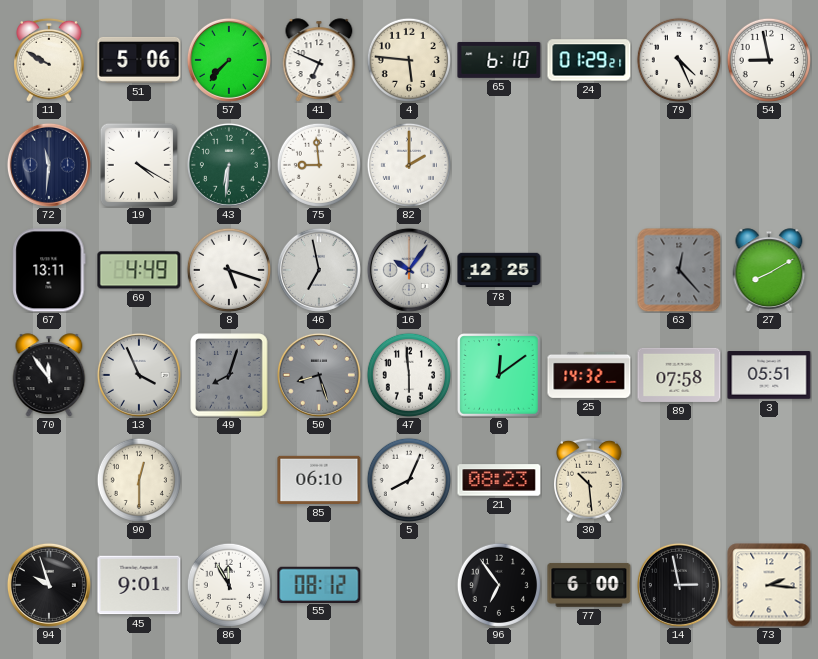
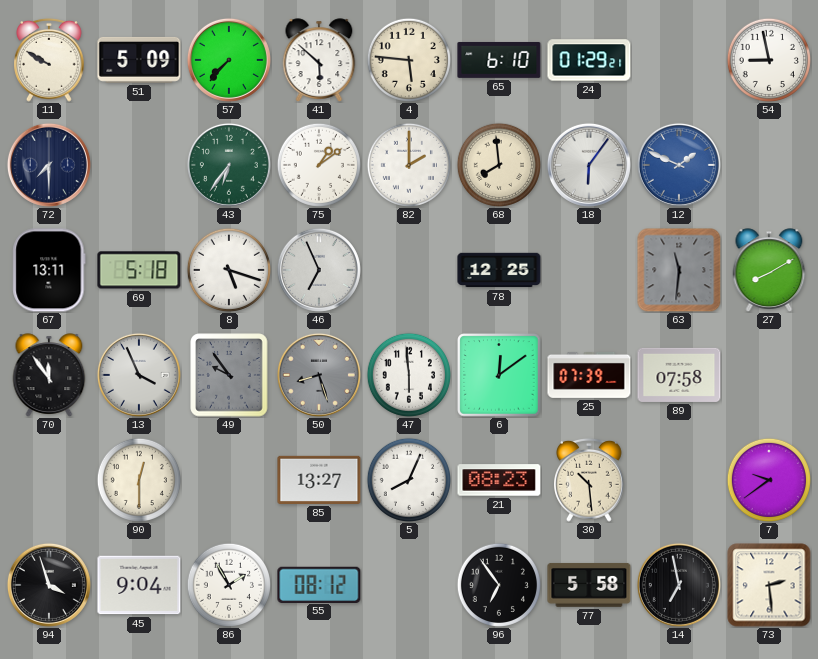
51: 5:06 -> 5:09
41: 6:49 -> 5:52
79: 4:26 -> none
72: 11:31 -> 7:30
19: 4:20 -> none
43: 6:31 -> 6:36
75: 8:59 -> 1:09
68: none -> 7:59
18: none -> 6:06
12: none -> 1:49
69: 4:49 -> 5:18
46: 6:58 -> 6:56
16: 10:06 -> none
63: 12:23 -> 11:31
49: 8:03 -> 9:54
25: 14:32 -> 07:39
3: 05:51 -> none
85: 06:10 -> 13:27
7: none -> 9:39
94: 9:57 -> 3:57
45: 9:01 -> 9:04
86: 11:55 -> 1:55
77: 6:00 -> 5:58
14: 2:58 -> 6:58
73: 2:16 -> 2:29
